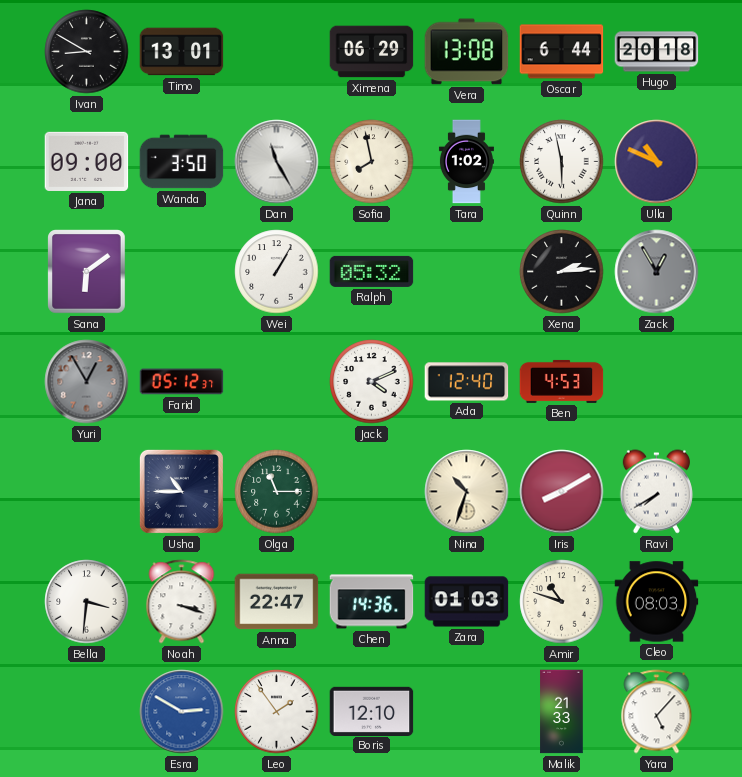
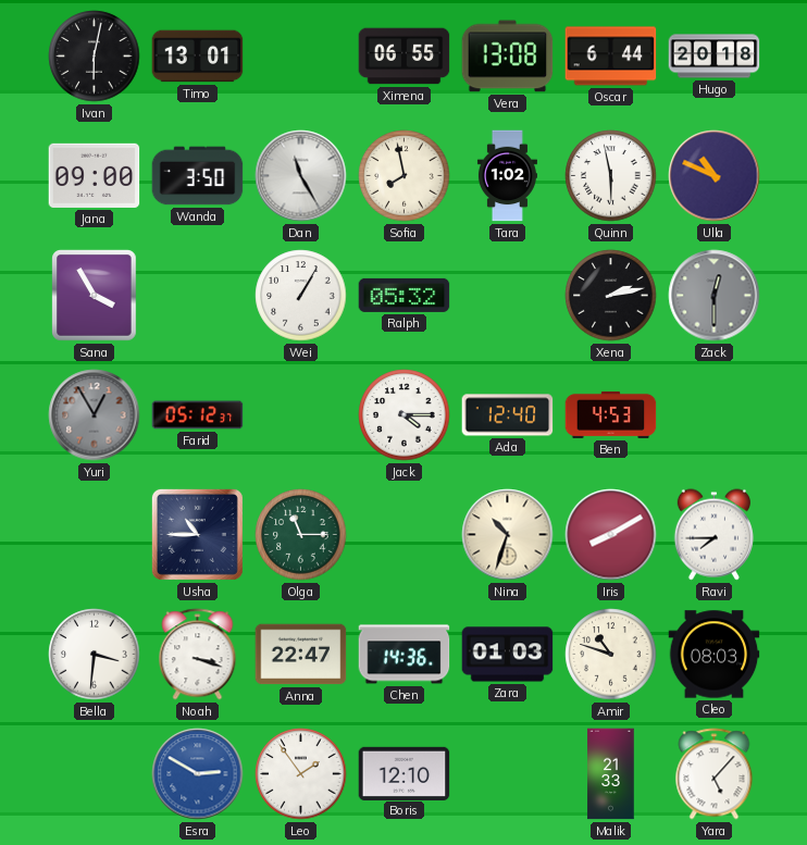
Ivan: 8:50 -> 6:02
Ximena: 06:29 -> 06:55
Sana: 6:09 -> 3:55
Xena: 2:14 -> 2:13
Zack: 12:55 -> 12:30
Jack: 4:11 -> 4:15
Ravi: 7:40 -> 7:45
